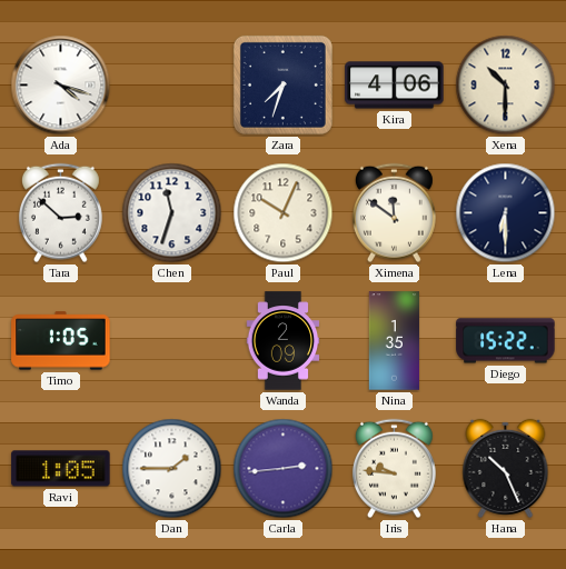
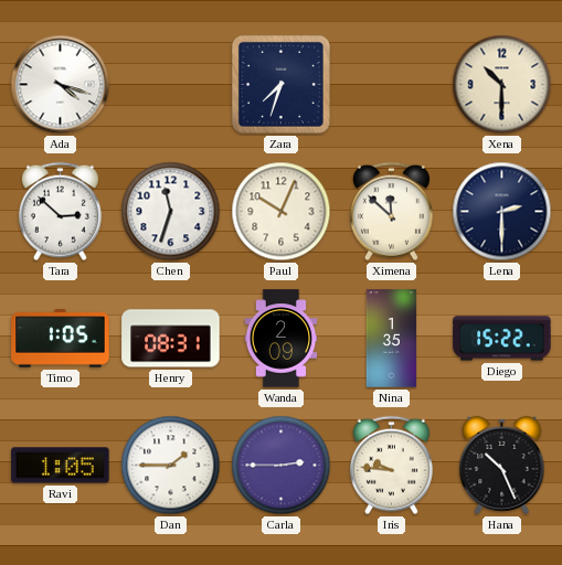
Kira: 4:06 -> none
Ximena: 11:51 -> 11:52
Lena: 6:30 -> 2:30
Henry: none -> 08:31
Carla: 2:44 -> 2:45
